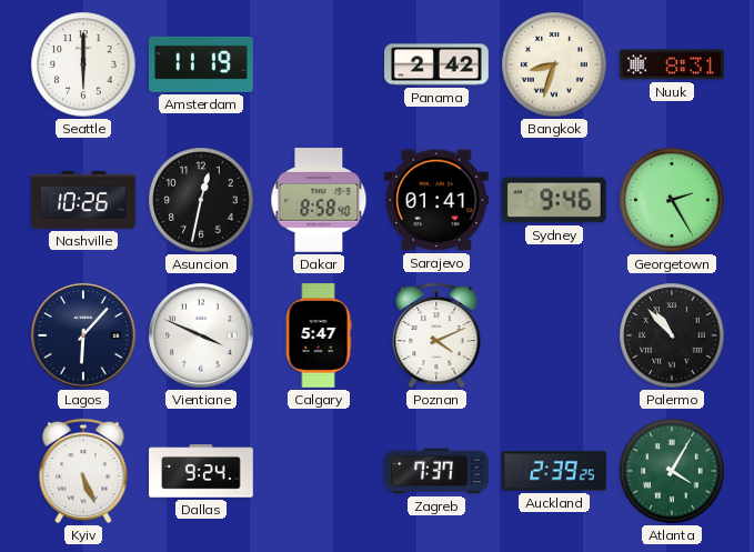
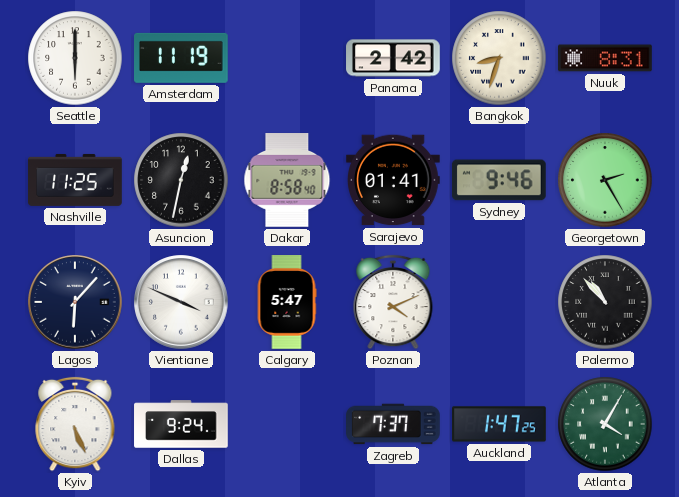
Nashville: 10:26 -> 11:25
Auckland: 2:39 -> 1:47
